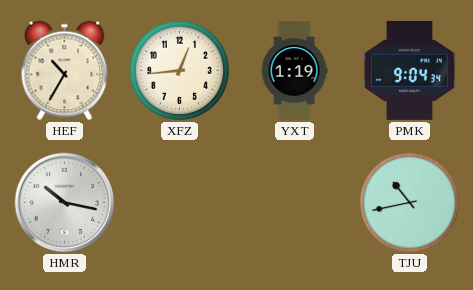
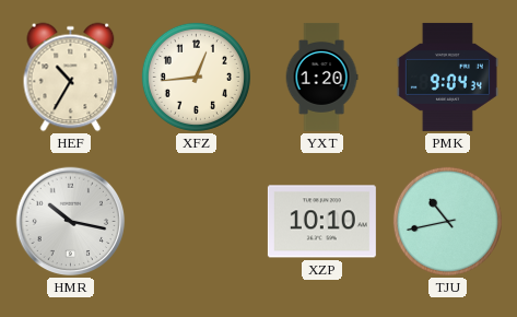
YXT: 1:19 -> 1:20
XZP: none -> 10:10
